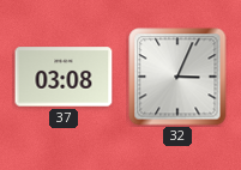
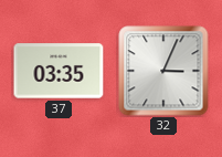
37: 03:08 -> 03:35
